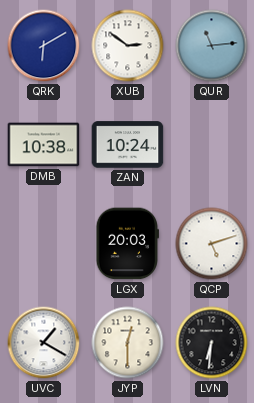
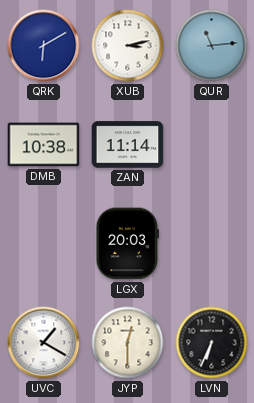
XUB: 2:51 -> 3:13
ZAN: 10:24 -> 11:14
QCP: 5:12 -> none
LVN: 6:31 -> 6:34
